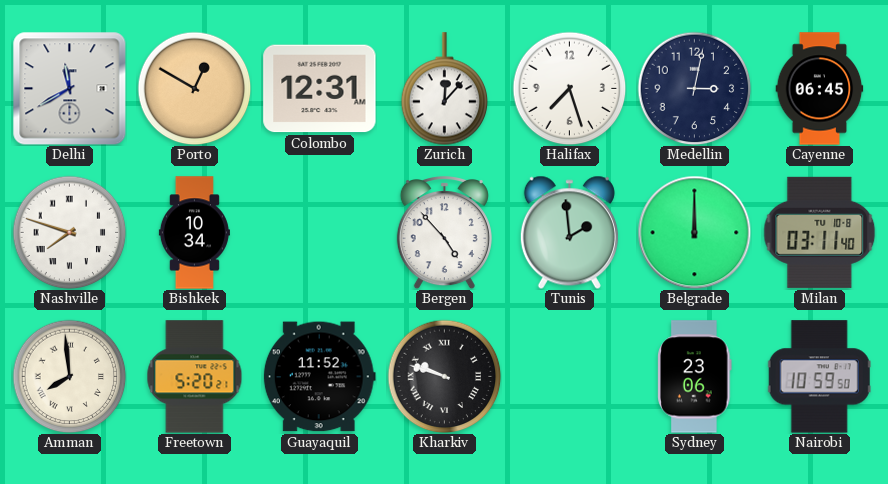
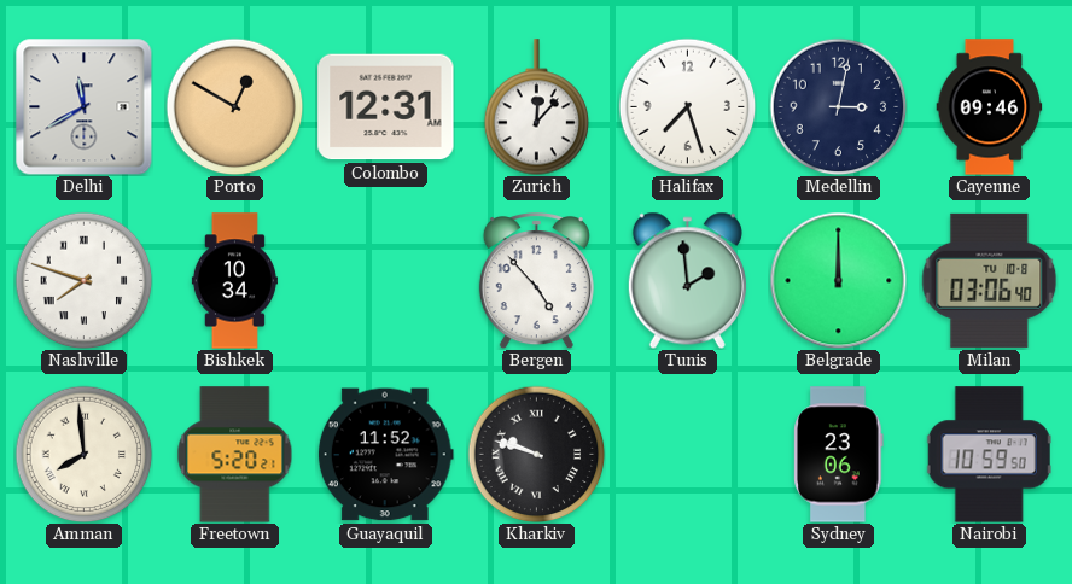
Cayenne: 06:45 -> 09:46
Milan: 03:11 -> 03:06
